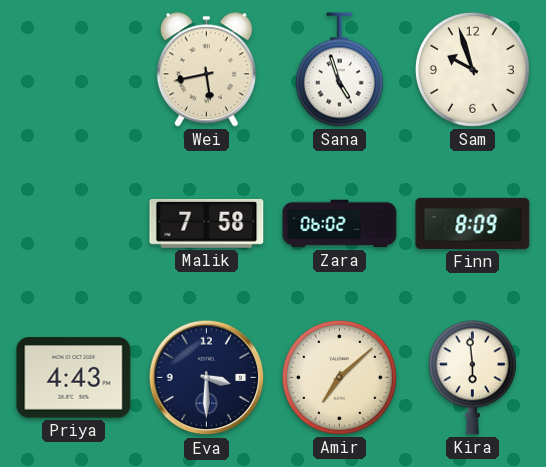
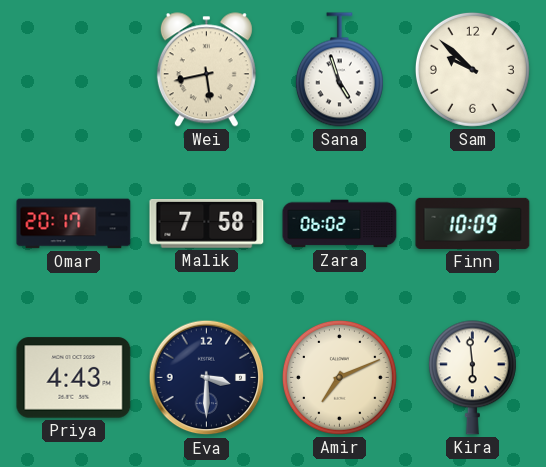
Sam: 9:57 -> 9:52
Omar: none -> 20:17
Finn: 8:09 -> 10:09
Amir: 7:08 -> 7:11
